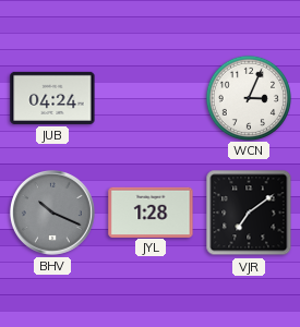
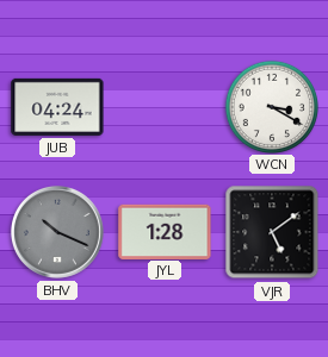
WCN: 3:04 -> 3:20
VJR: 7:09 -> 5:09
